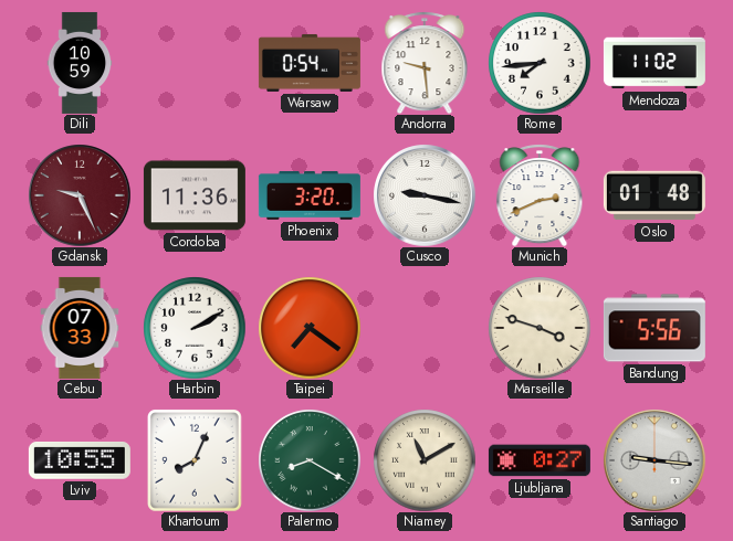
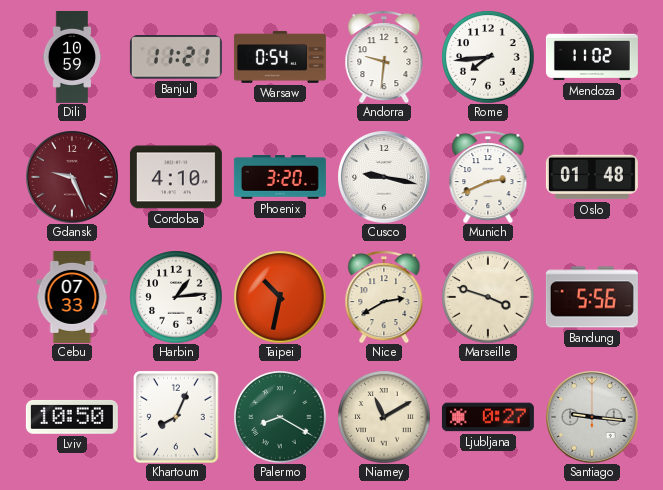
Banjul: none -> 11:21
Andorra: 9:29 -> 9:31
Cordoba: 11:36 -> 4:10
Harbin: 2:10 -> 1:14
Taipei: 7:21 -> 10:32
Nice: none -> 2:40
Lviv: 10:55 -> 10:50
